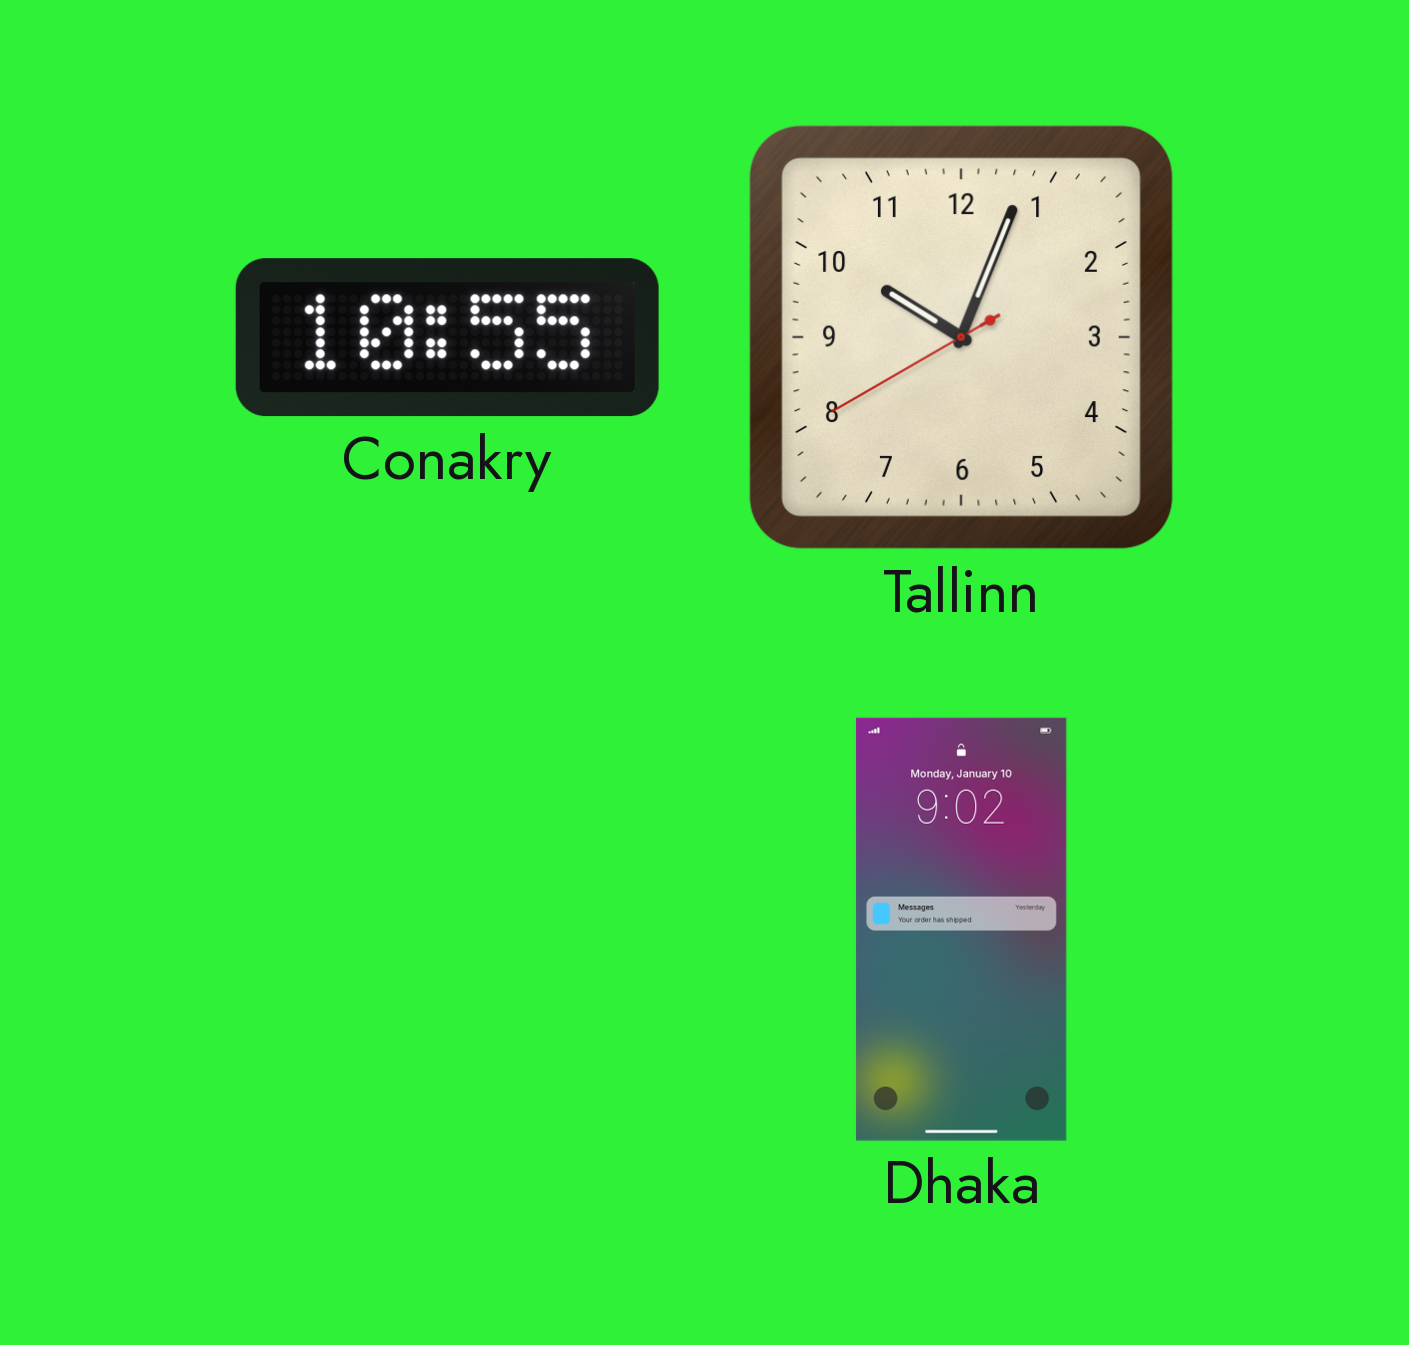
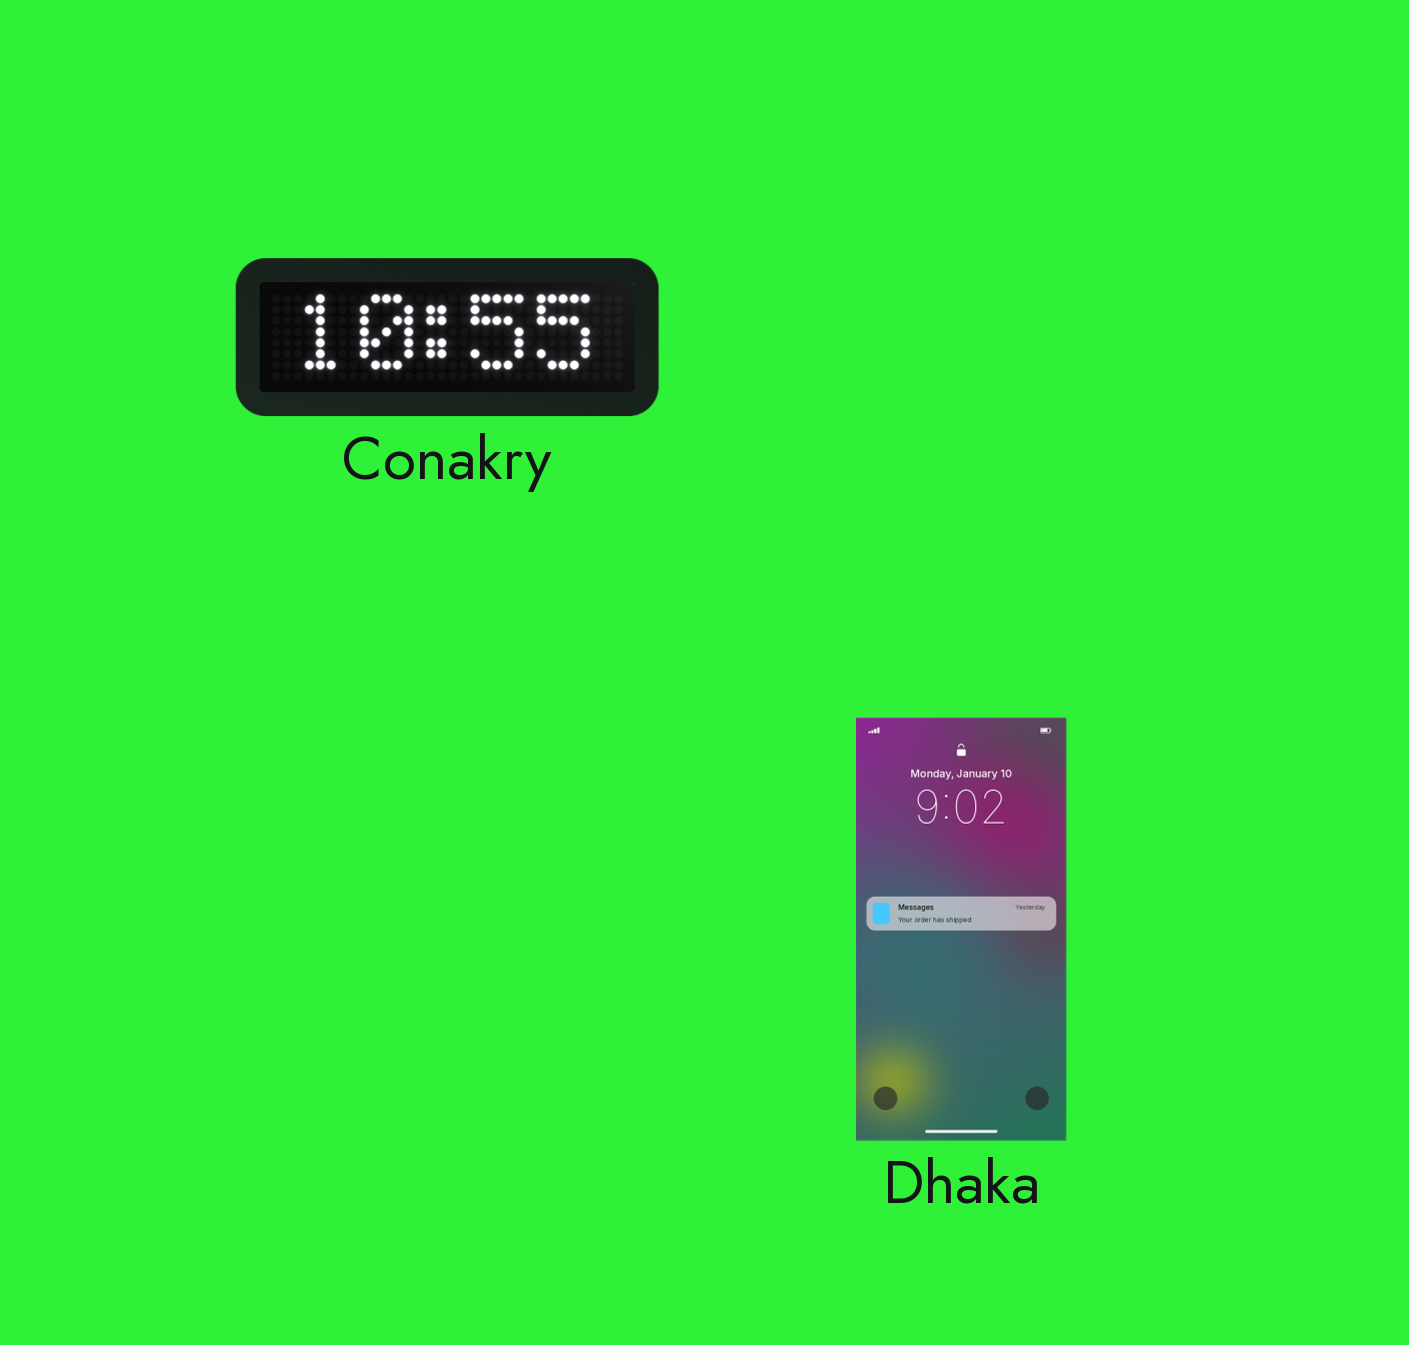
Tallinn: 10:03 -> none
